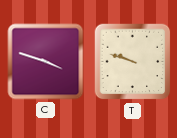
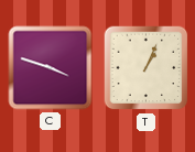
T: 9:48 -> 1:04
